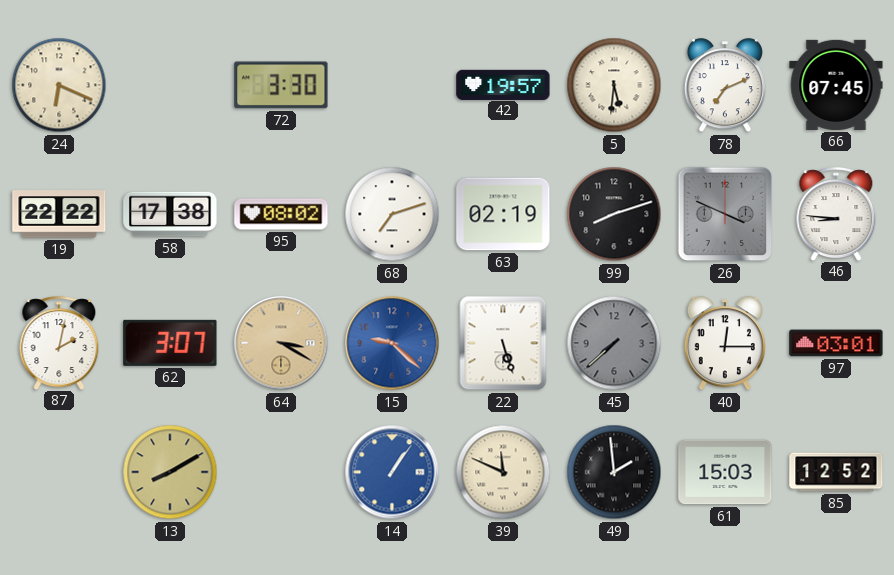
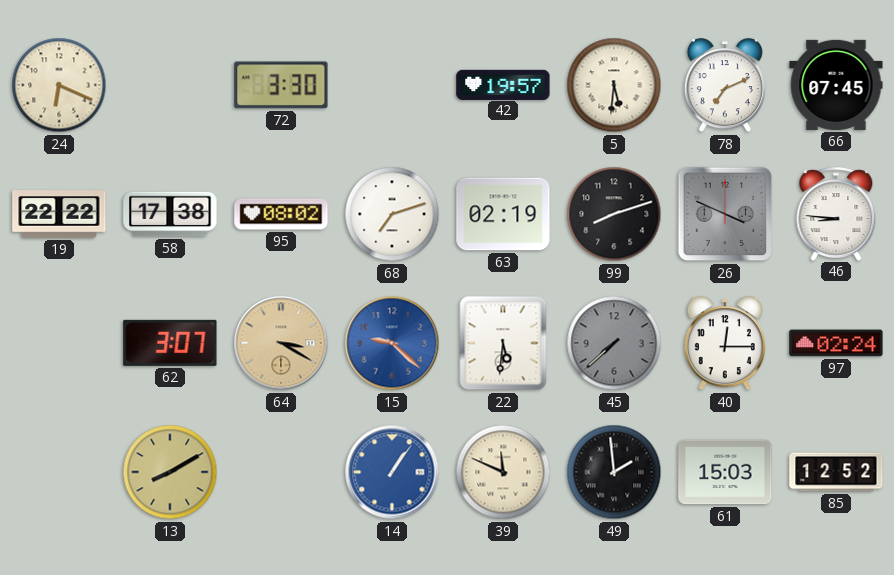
87: 2:02 -> none
22: 5:27 -> 5:31
97: 03:01 -> 02:24
